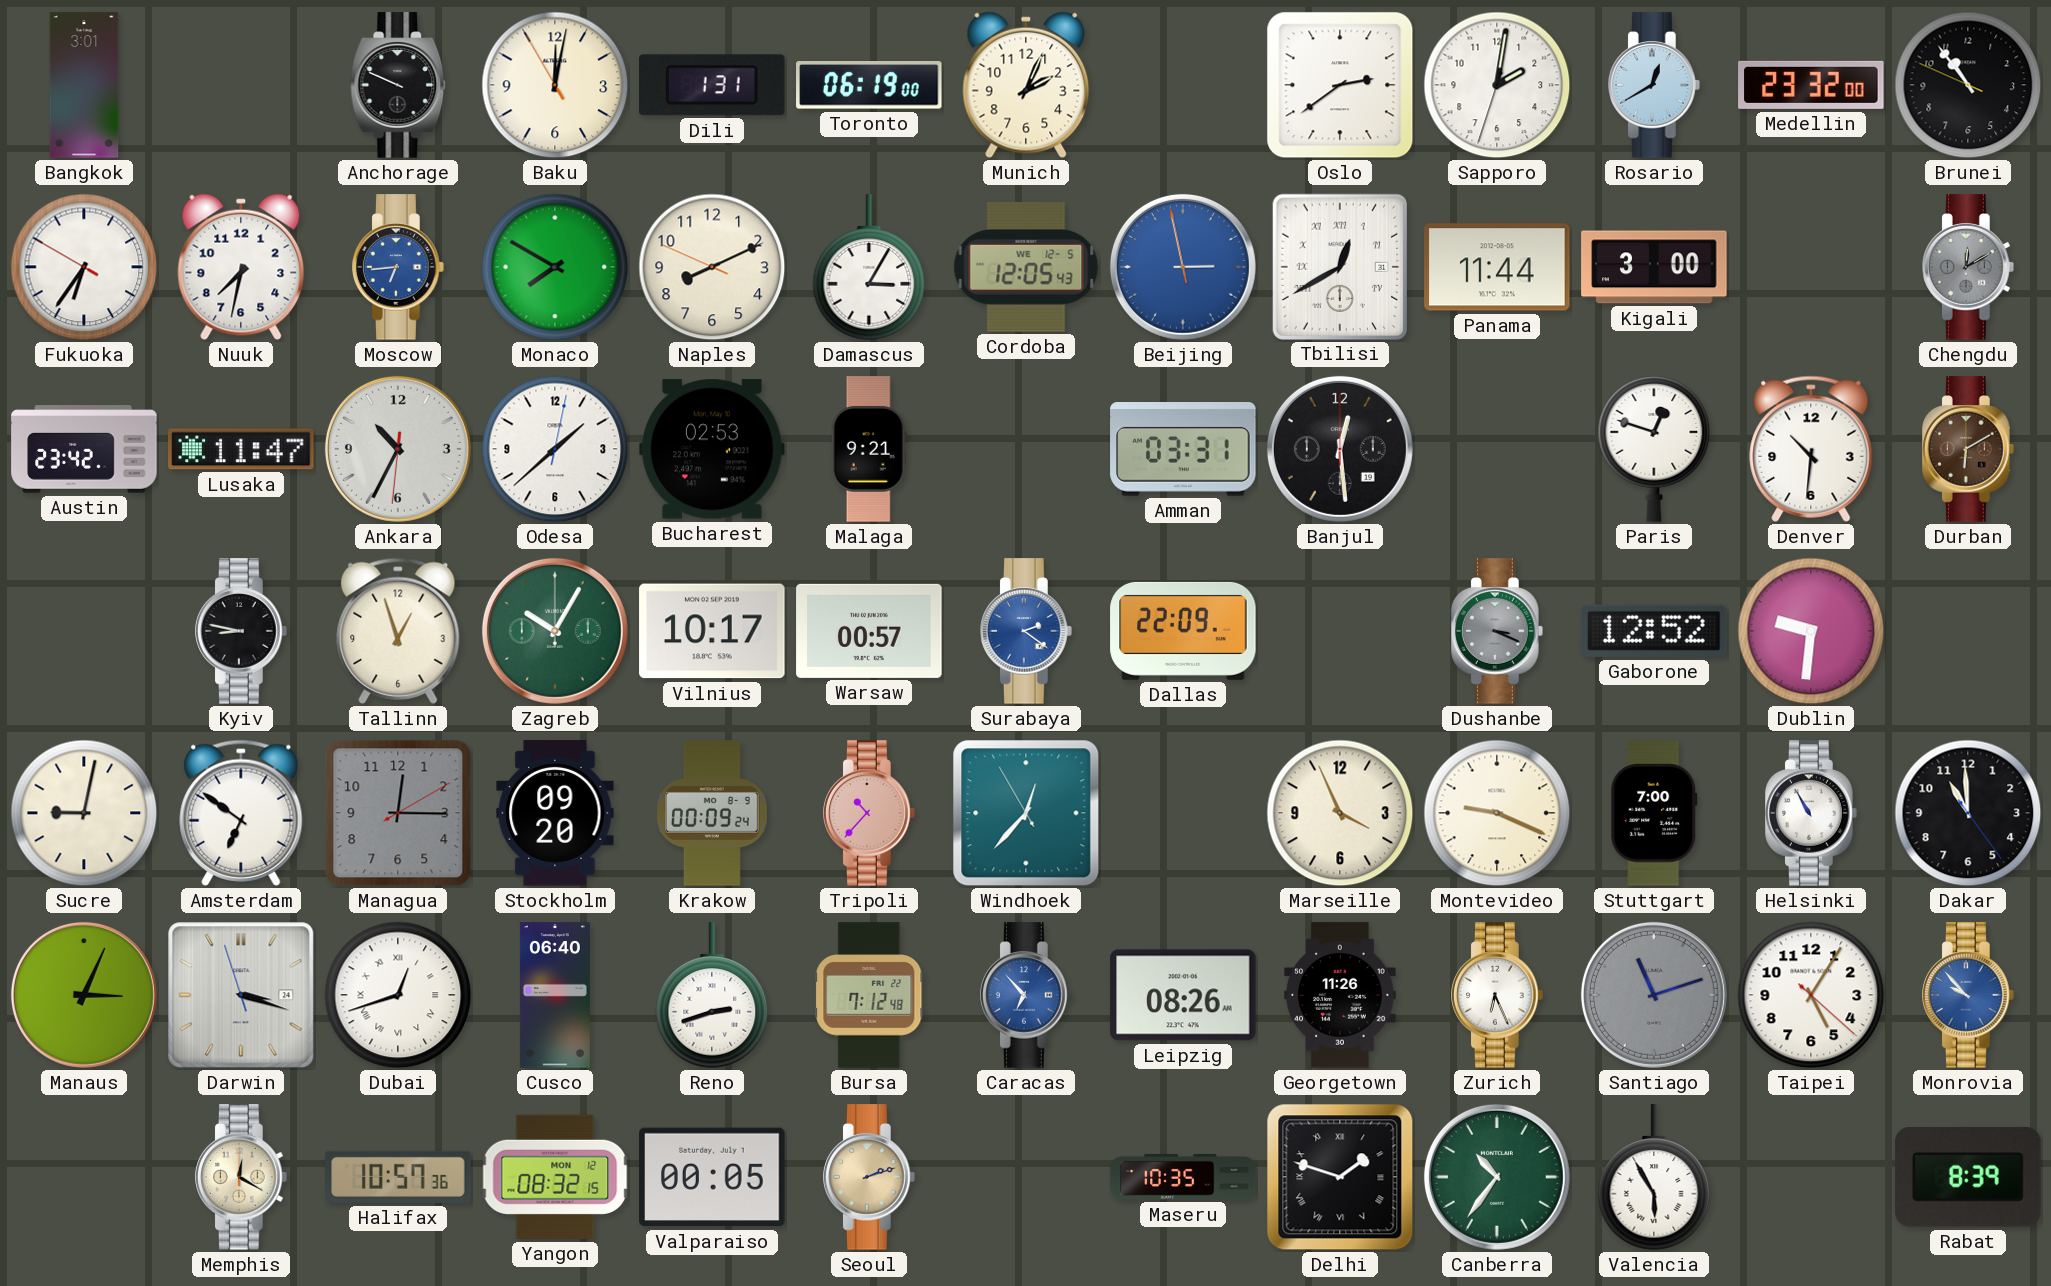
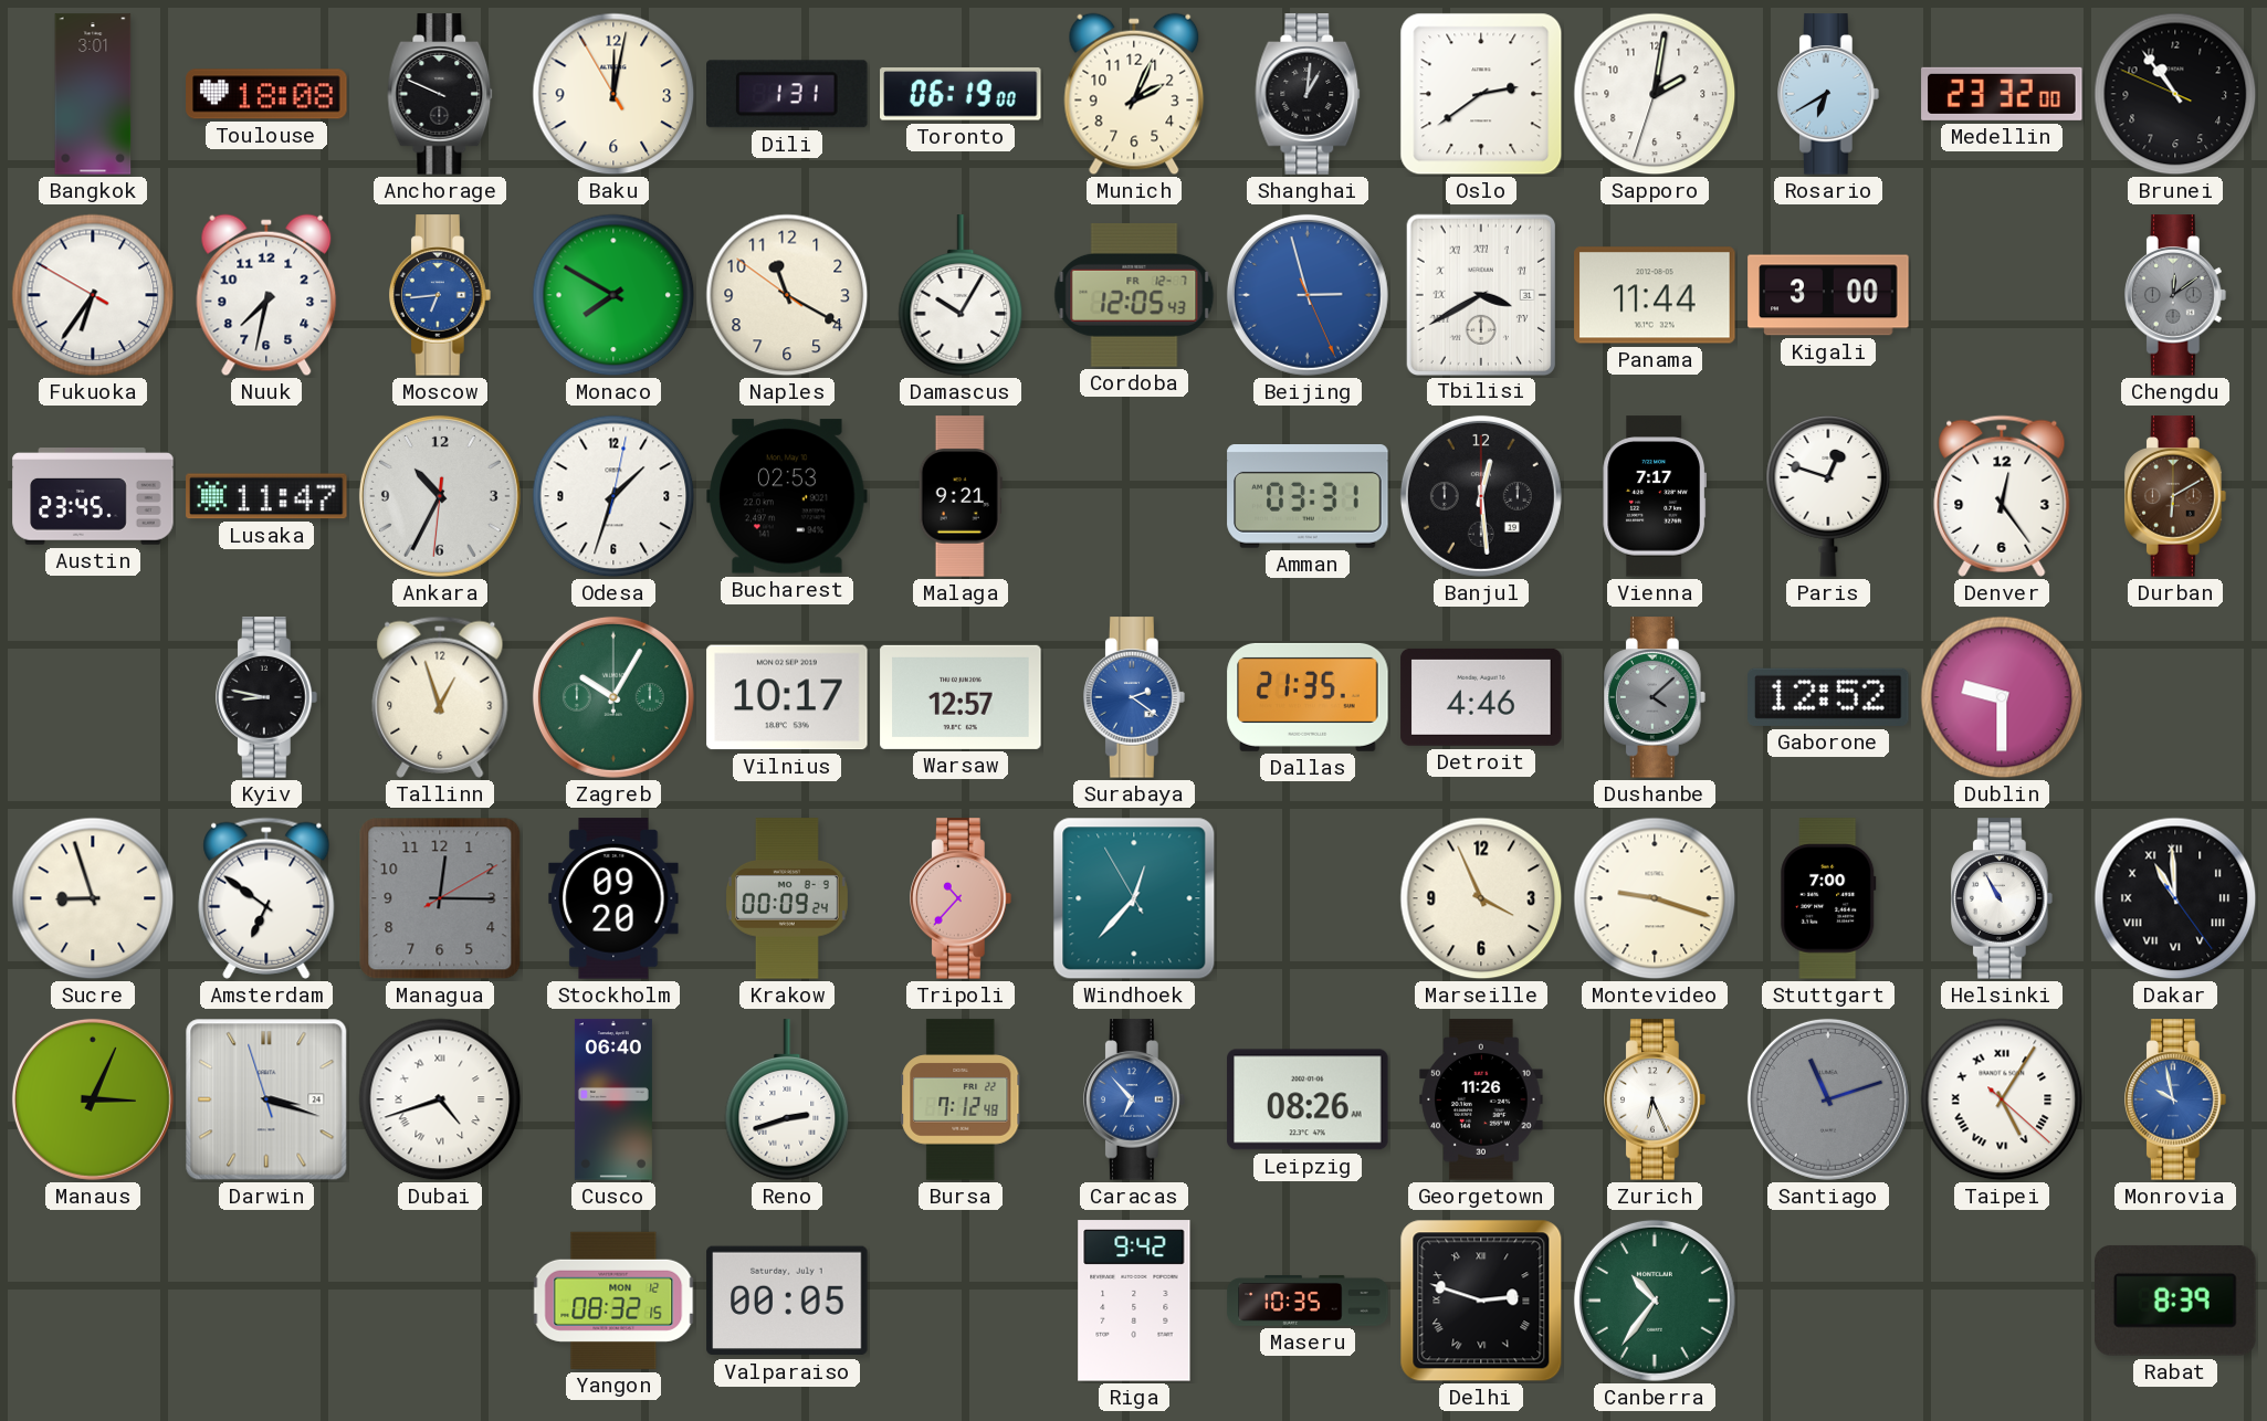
Toulouse: none -> 18:08
Shanghai: none -> 1:01
Rosario: 12:40 -> 6:40
Naples: 8:10 -> 11:19
Damascus: 3:05 -> 10:05
Cordoba date: WE 12-5 -> FR 12-7
Beijing: 2:57:58 -> 2:57:26
Tbilisi: 12:40 -> 3:40
Chengdu: 12:10 -> 12:09
Austin: 23:42 -> 23:45
Odesa: 1:38 -> 1:33
Vienna: none -> 7:17
Denver: 10:31 -> 12:24
Warsaw: 00:57 -> 12:57
Dallas: 22:09 -> 21:35
Detroit: none -> 4:46
Dushanbe: 3:19 -> 4:08
Dublin: 9:31 -> 9:30
Sucre: 9:02 -> 8:57
Montevideo: 9:19 -> 9:18
Dakar numerals: Arabic -> Roman
Dubai: 12:42 -> 4:42
Taipei numerals: Arabic -> Roman
Monrovia: 9:53 -> 9:58
Memphis: 12:20 -> none
Halifax: 10:57 -> none
Seoul: 2:12 -> none
Riga: none -> 9:42
Delhi: 1:48 -> 2:48
Valencia: 5:55 -> none
